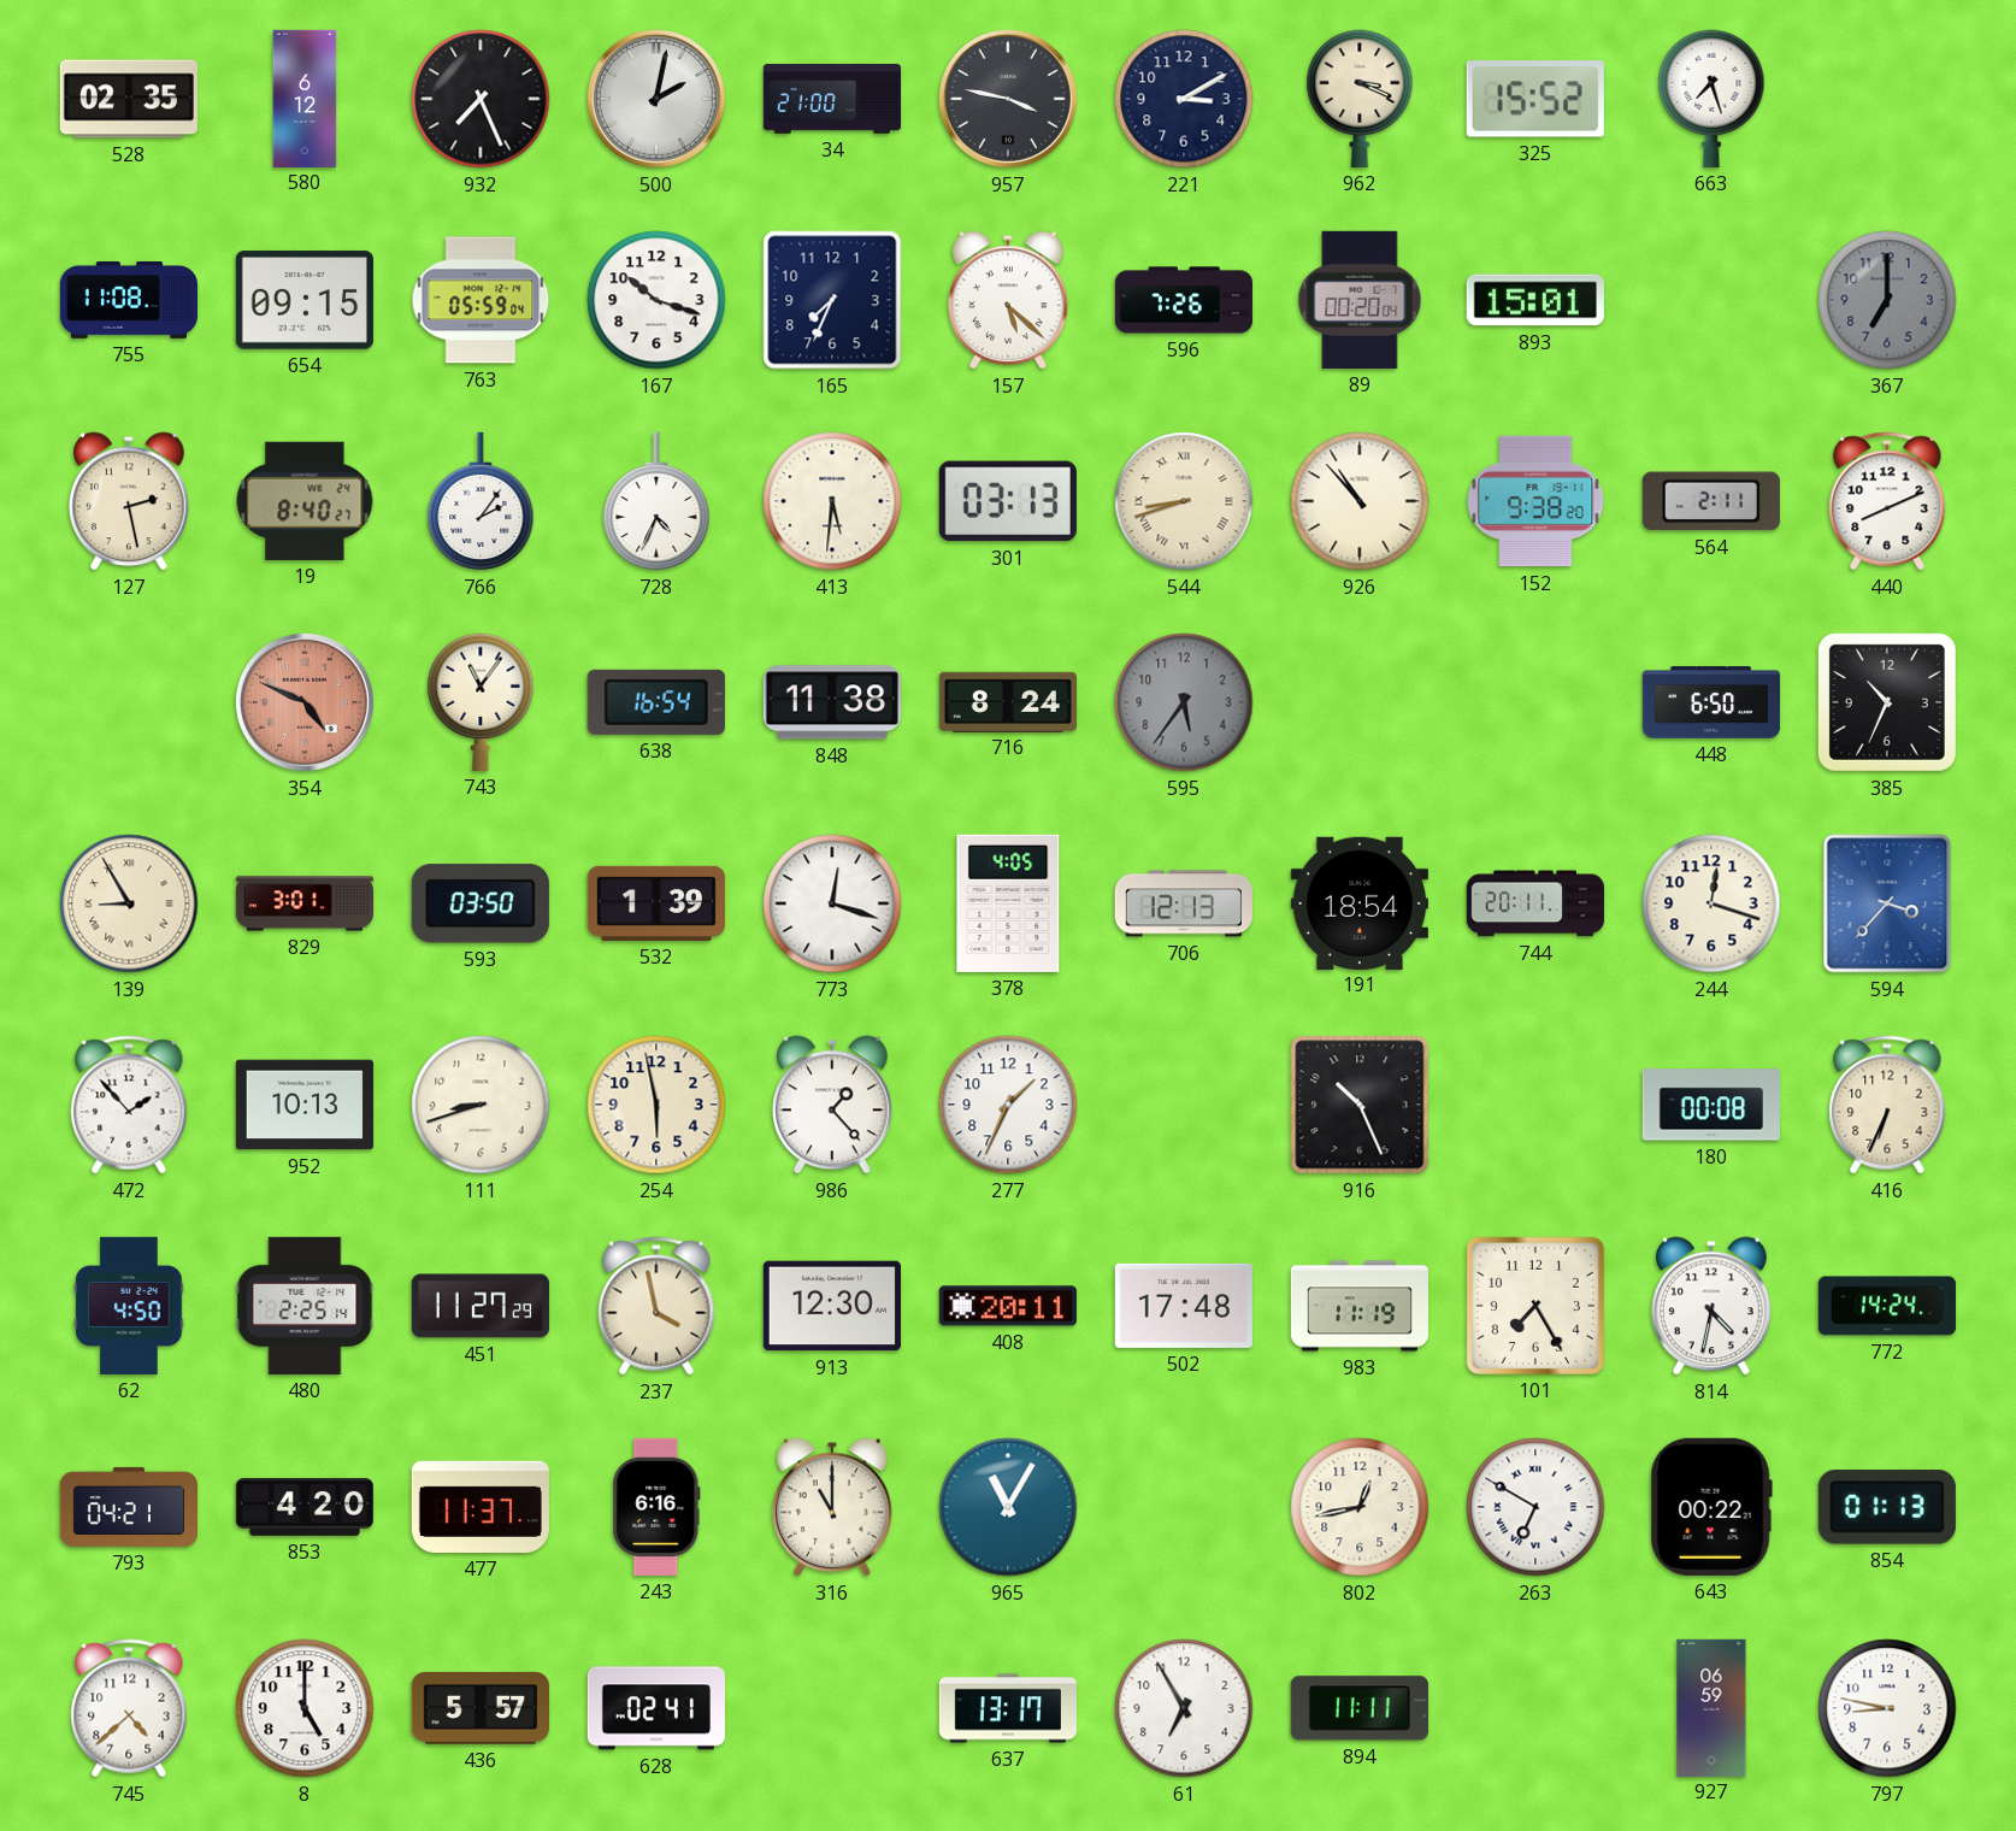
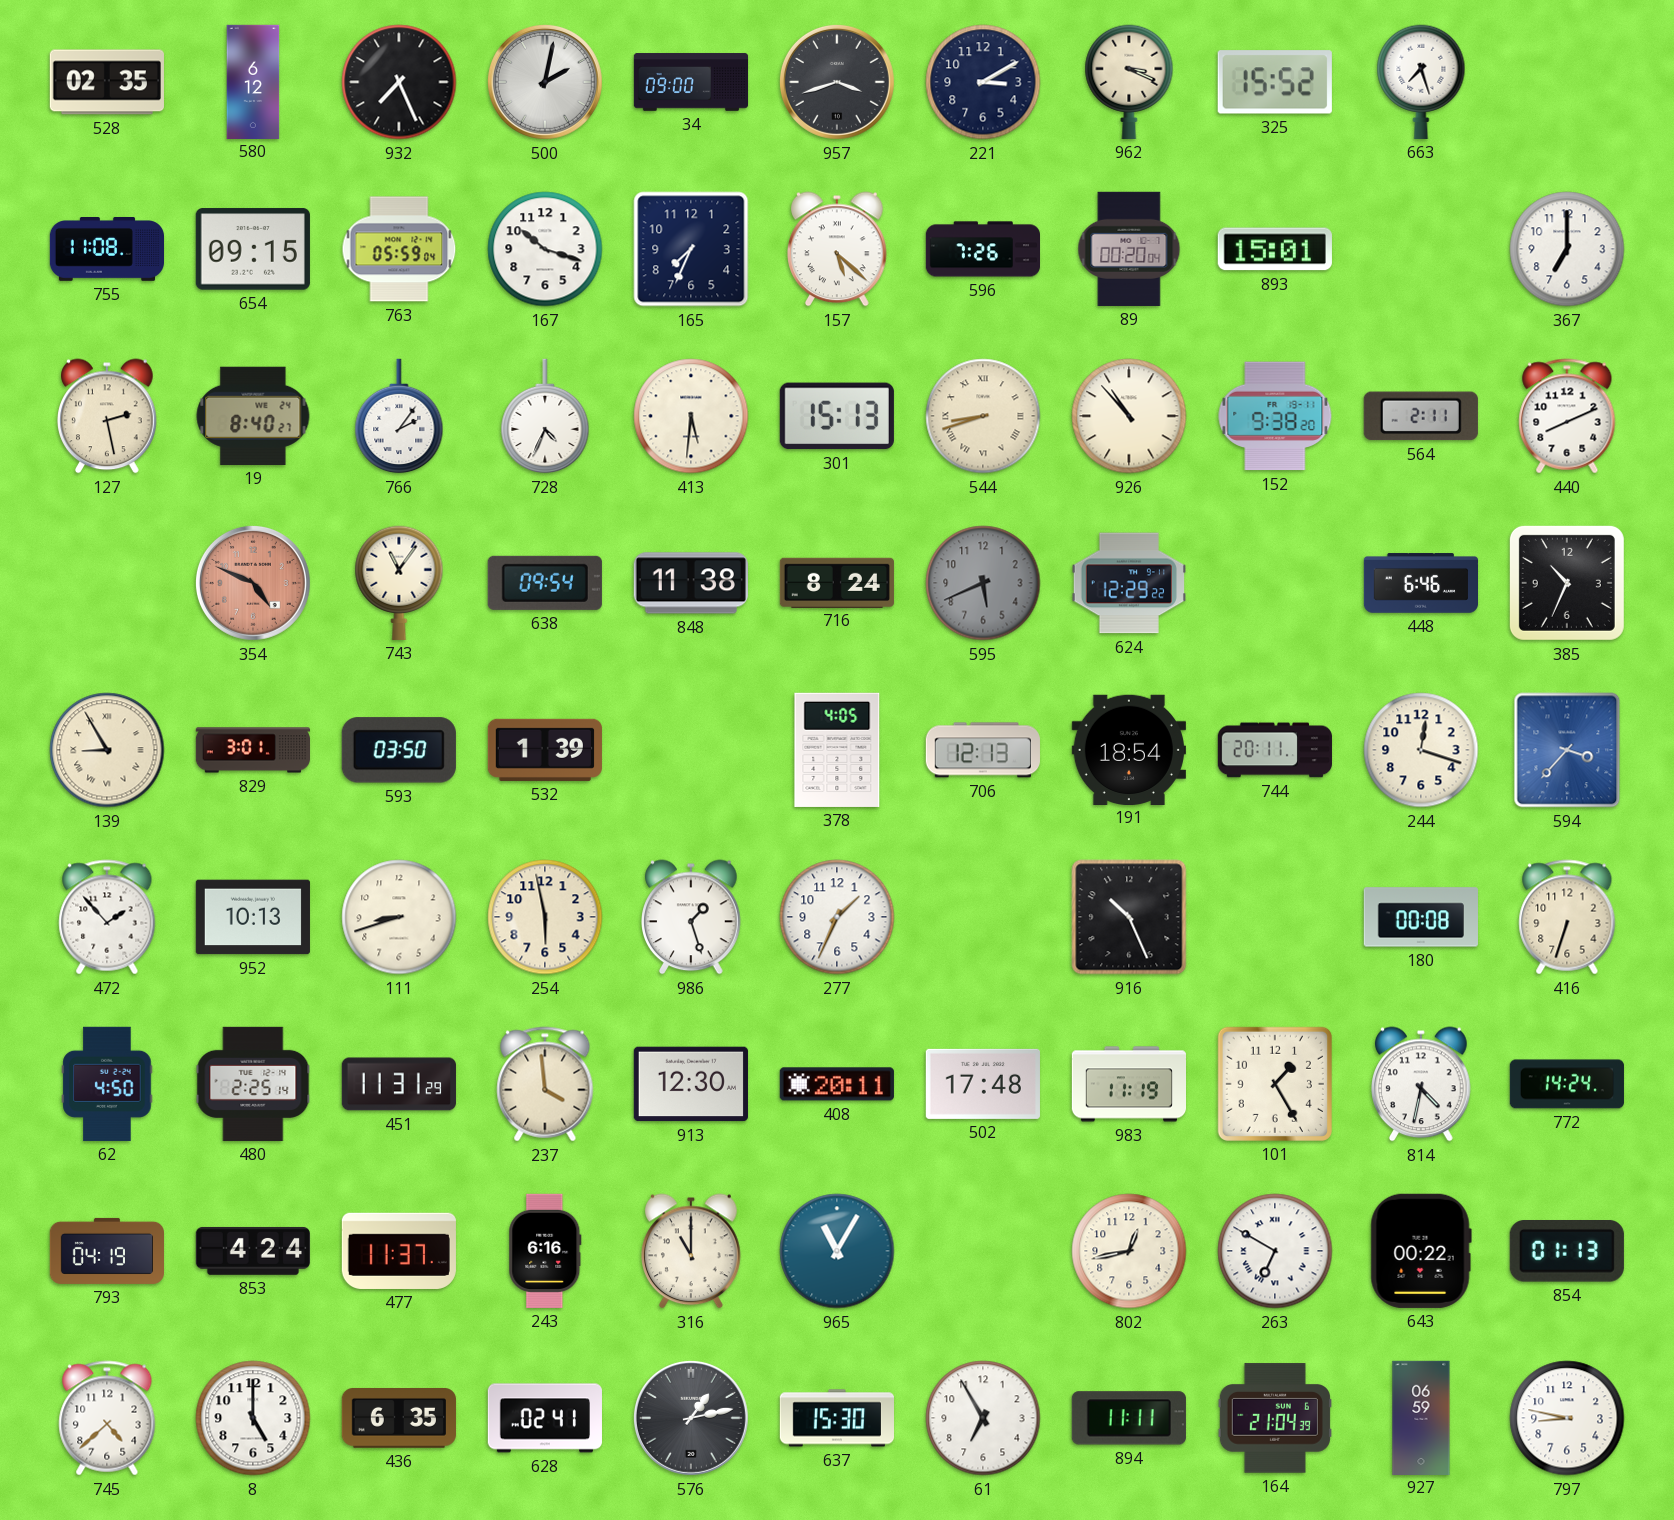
34: 21:00 -> 09:00
957: 3:47 -> 3:42
367 dial: grey -> white
301: 03:13 -> 15:13
638: 16:54 -> 09:54
595: 5:36 -> 5:41
624: none -> 12:29
448: 6:50 -> 6:46
773: 12:18 -> none
986: 1:23 -> 1:27
416: 6:34 -> 6:33
451: 11:27 -> 11:31
237: 3:58 -> 3:59
101: 7:25 -> 1:25
793: 04:21 -> 04:19
853: 4:20 -> 4:24
436: 5:57 -> 6:35
576: none -> 1:13
637: 13:17 -> 15:30
164: none -> 21:04
